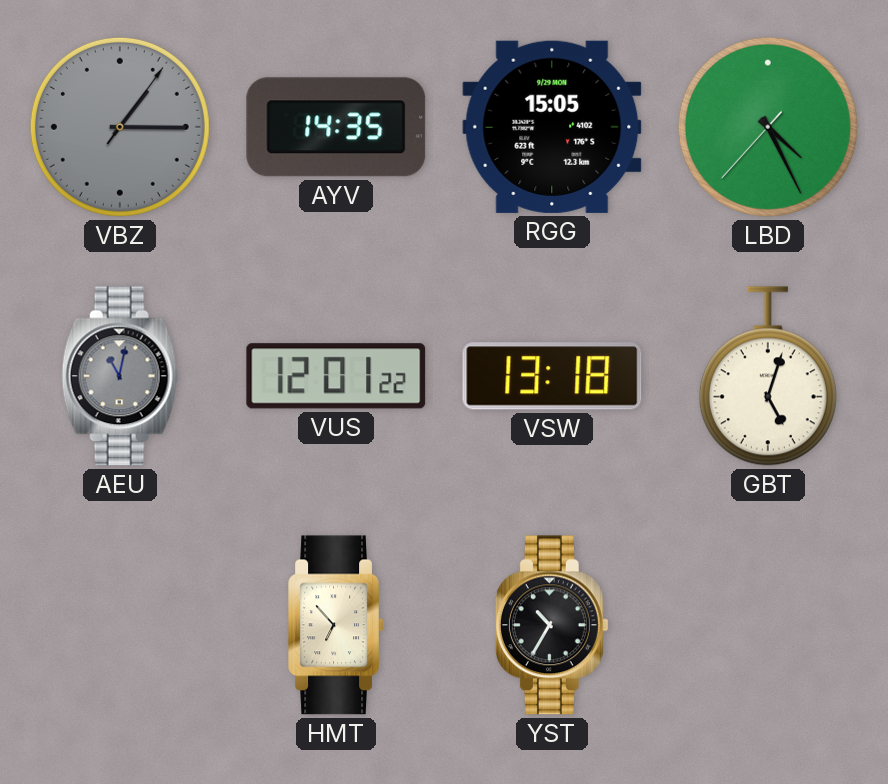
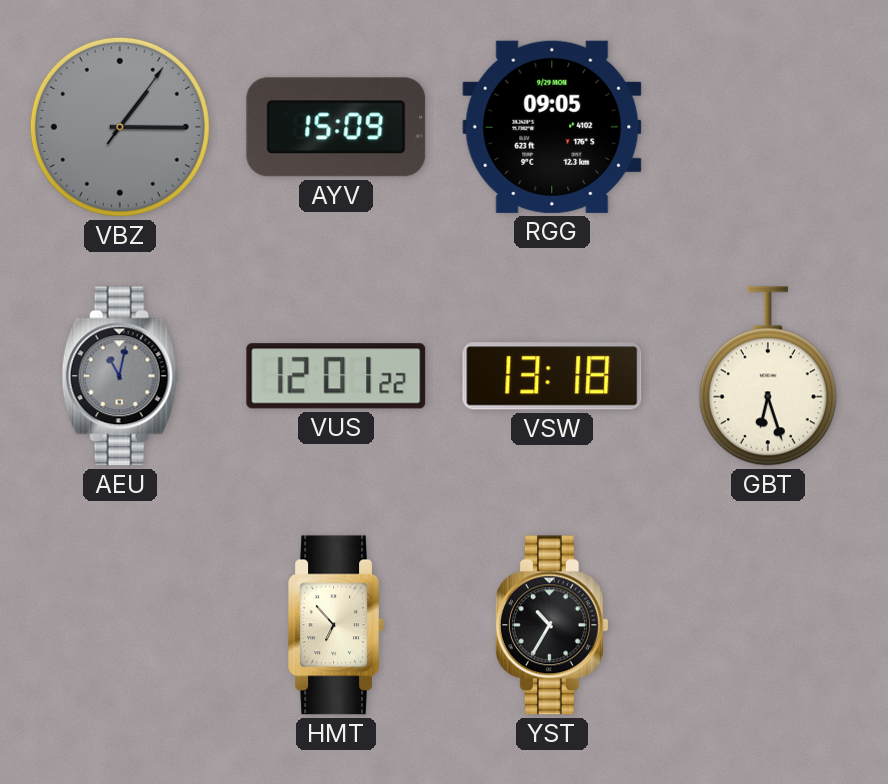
AYV: 14:35 -> 15:09
RGG: 15:05 -> 09:05
LBD: 4:25 -> none
GBT: 5:03 -> 6:27
